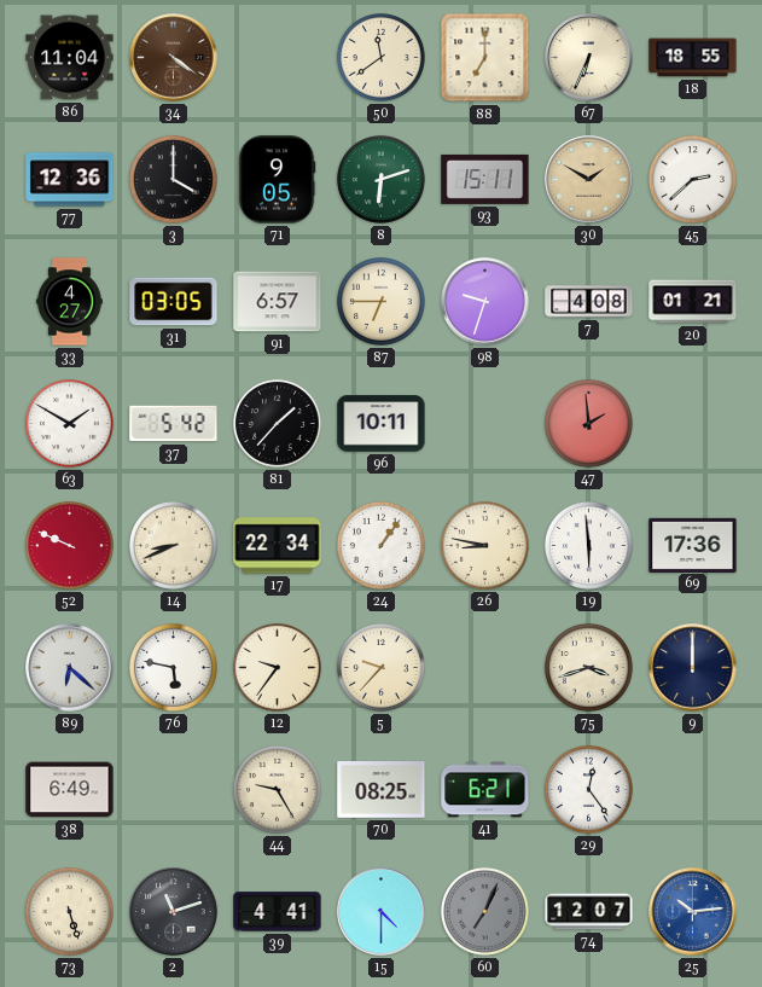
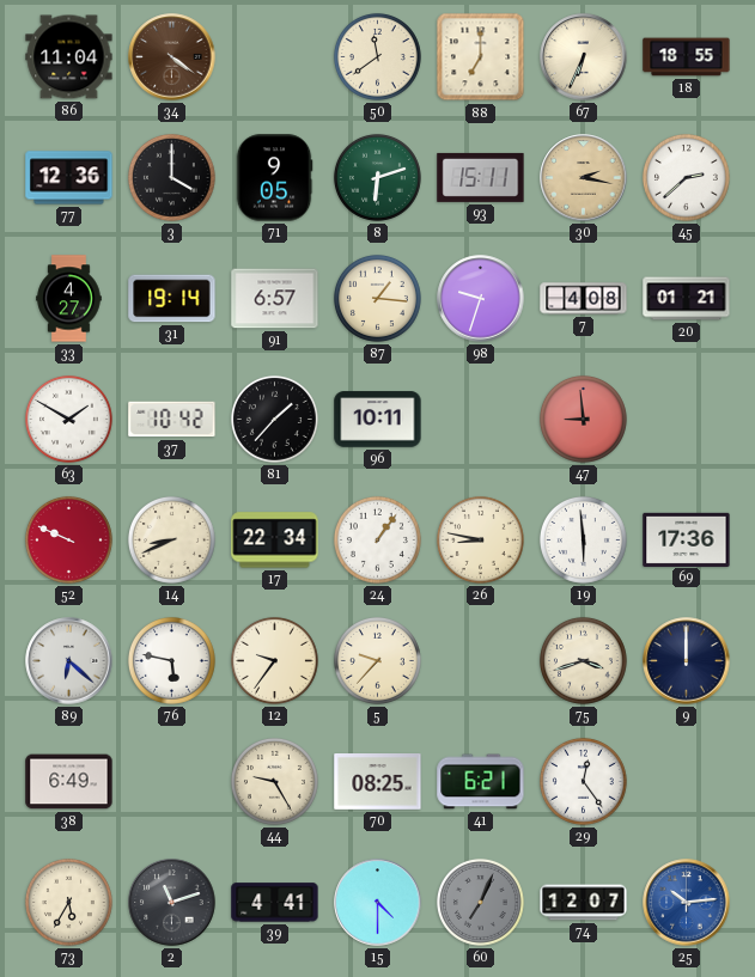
30: 1:50 -> 2:17
31: 03:05 -> 19:14
87: 6:45 -> 1:16
37: 5:42 -> 10:42
47: 1:59 -> 8:59
73: 5:27 -> 5:35
